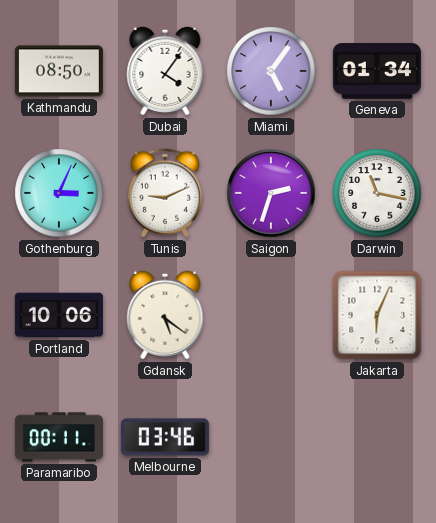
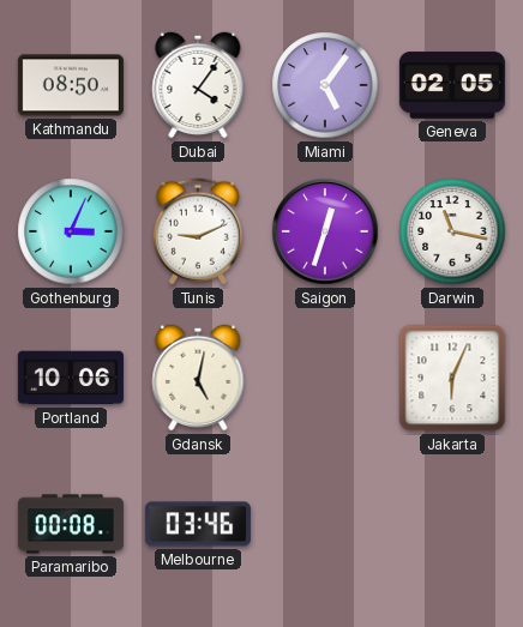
Geneva: 01:34 -> 02:05
Saigon: 2:33 -> 12:33
Gdansk: 5:21 -> 5:02
Paramaribo: 00:11 -> 00:08
